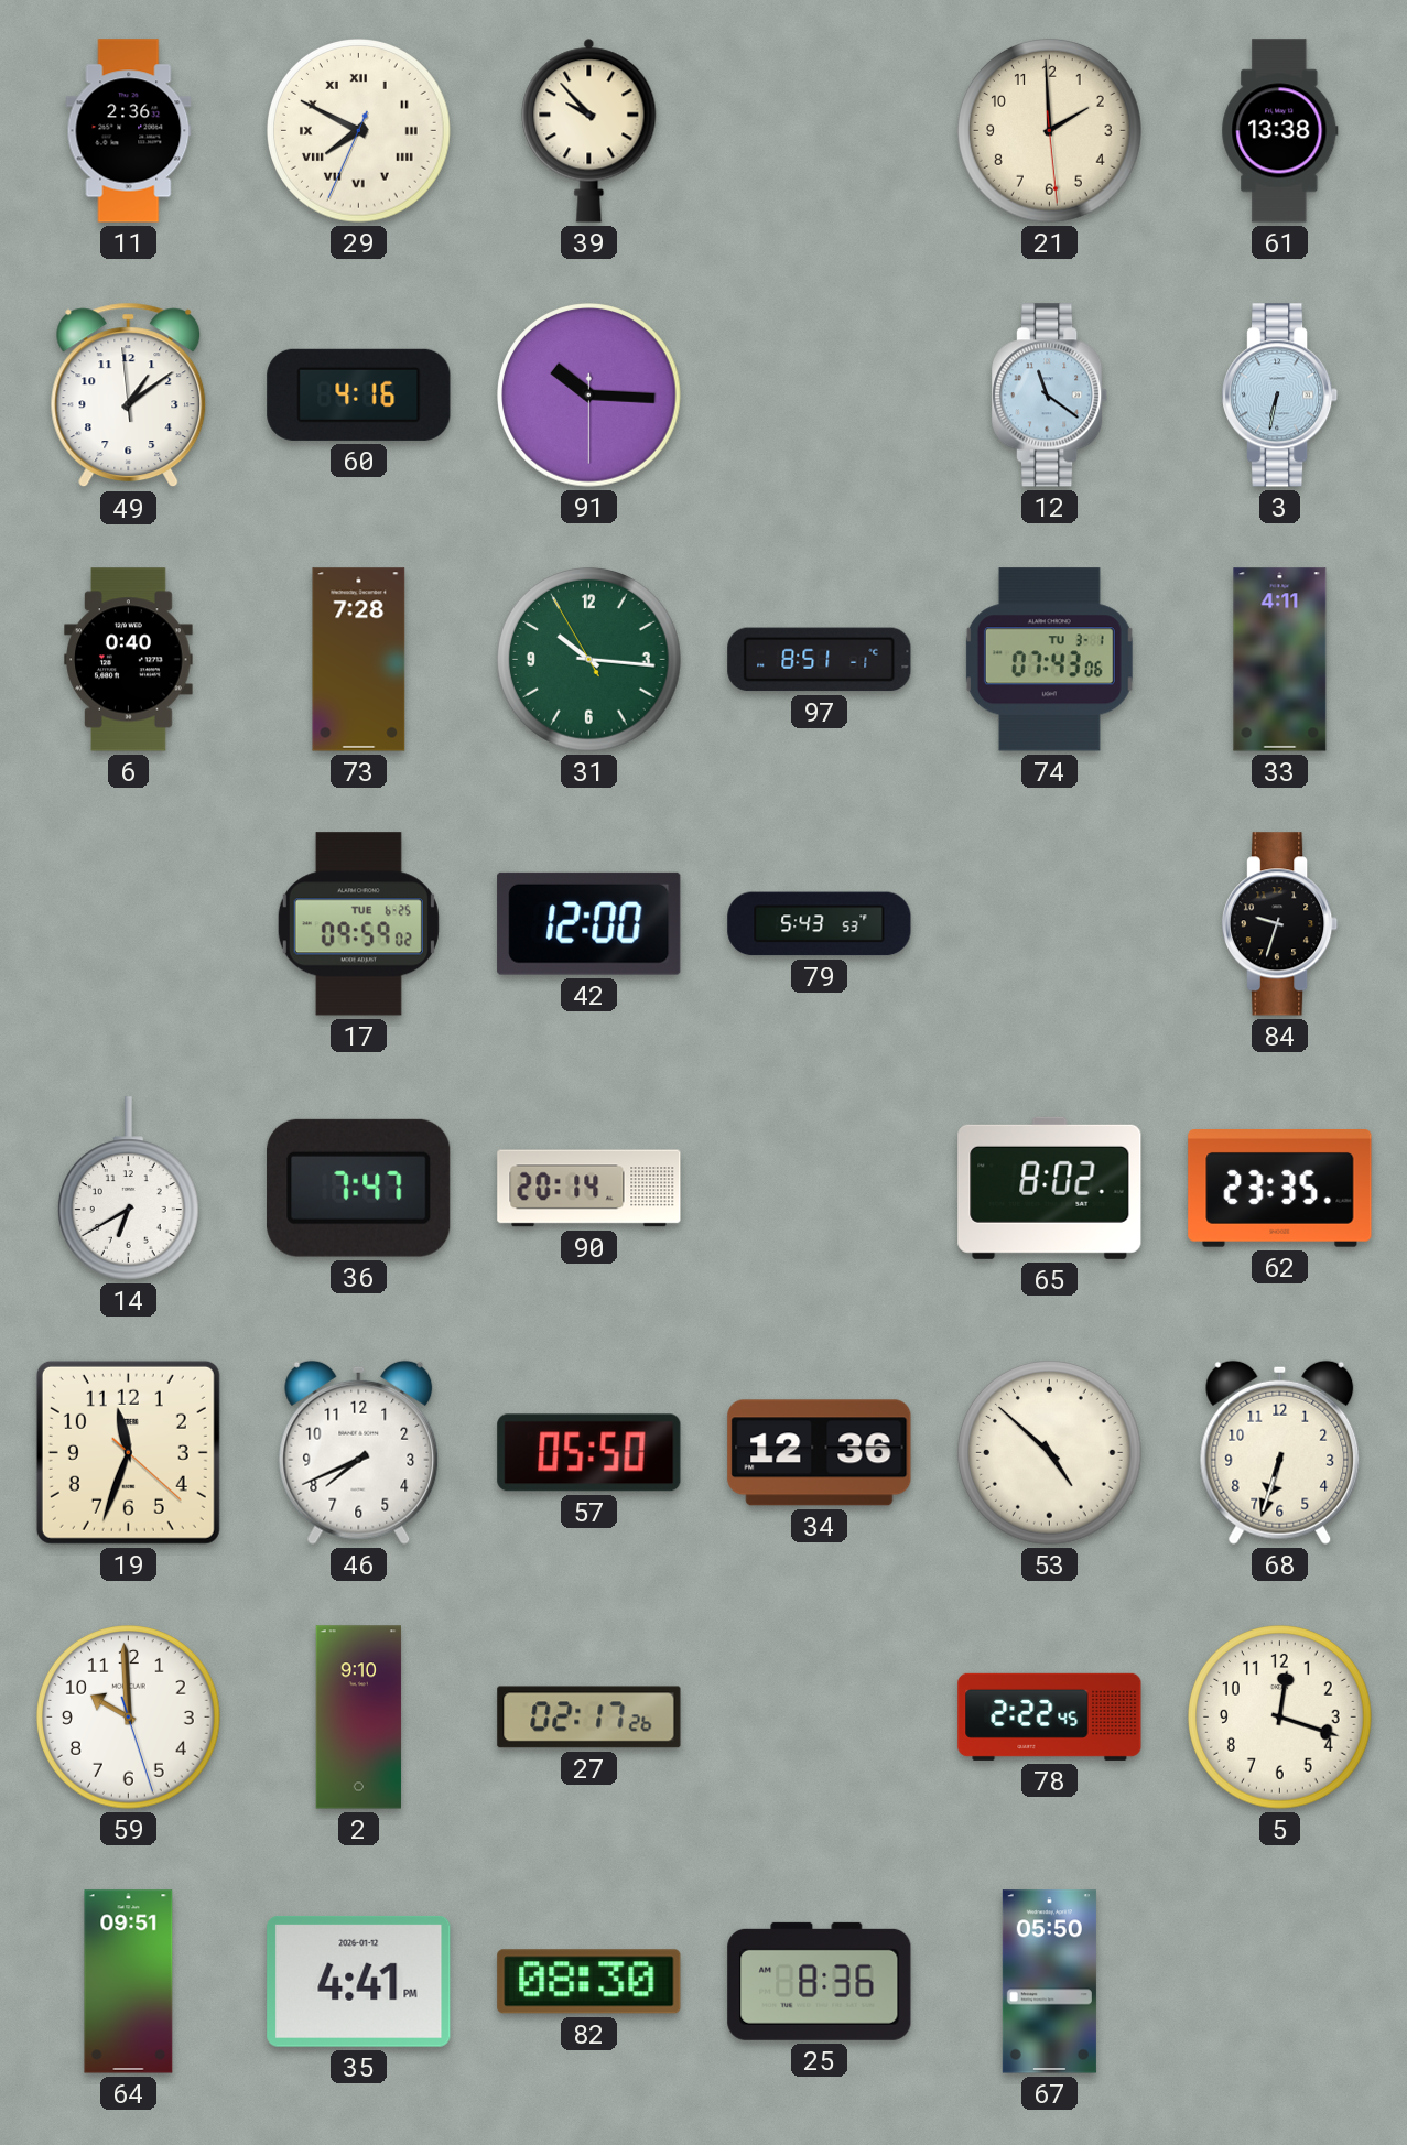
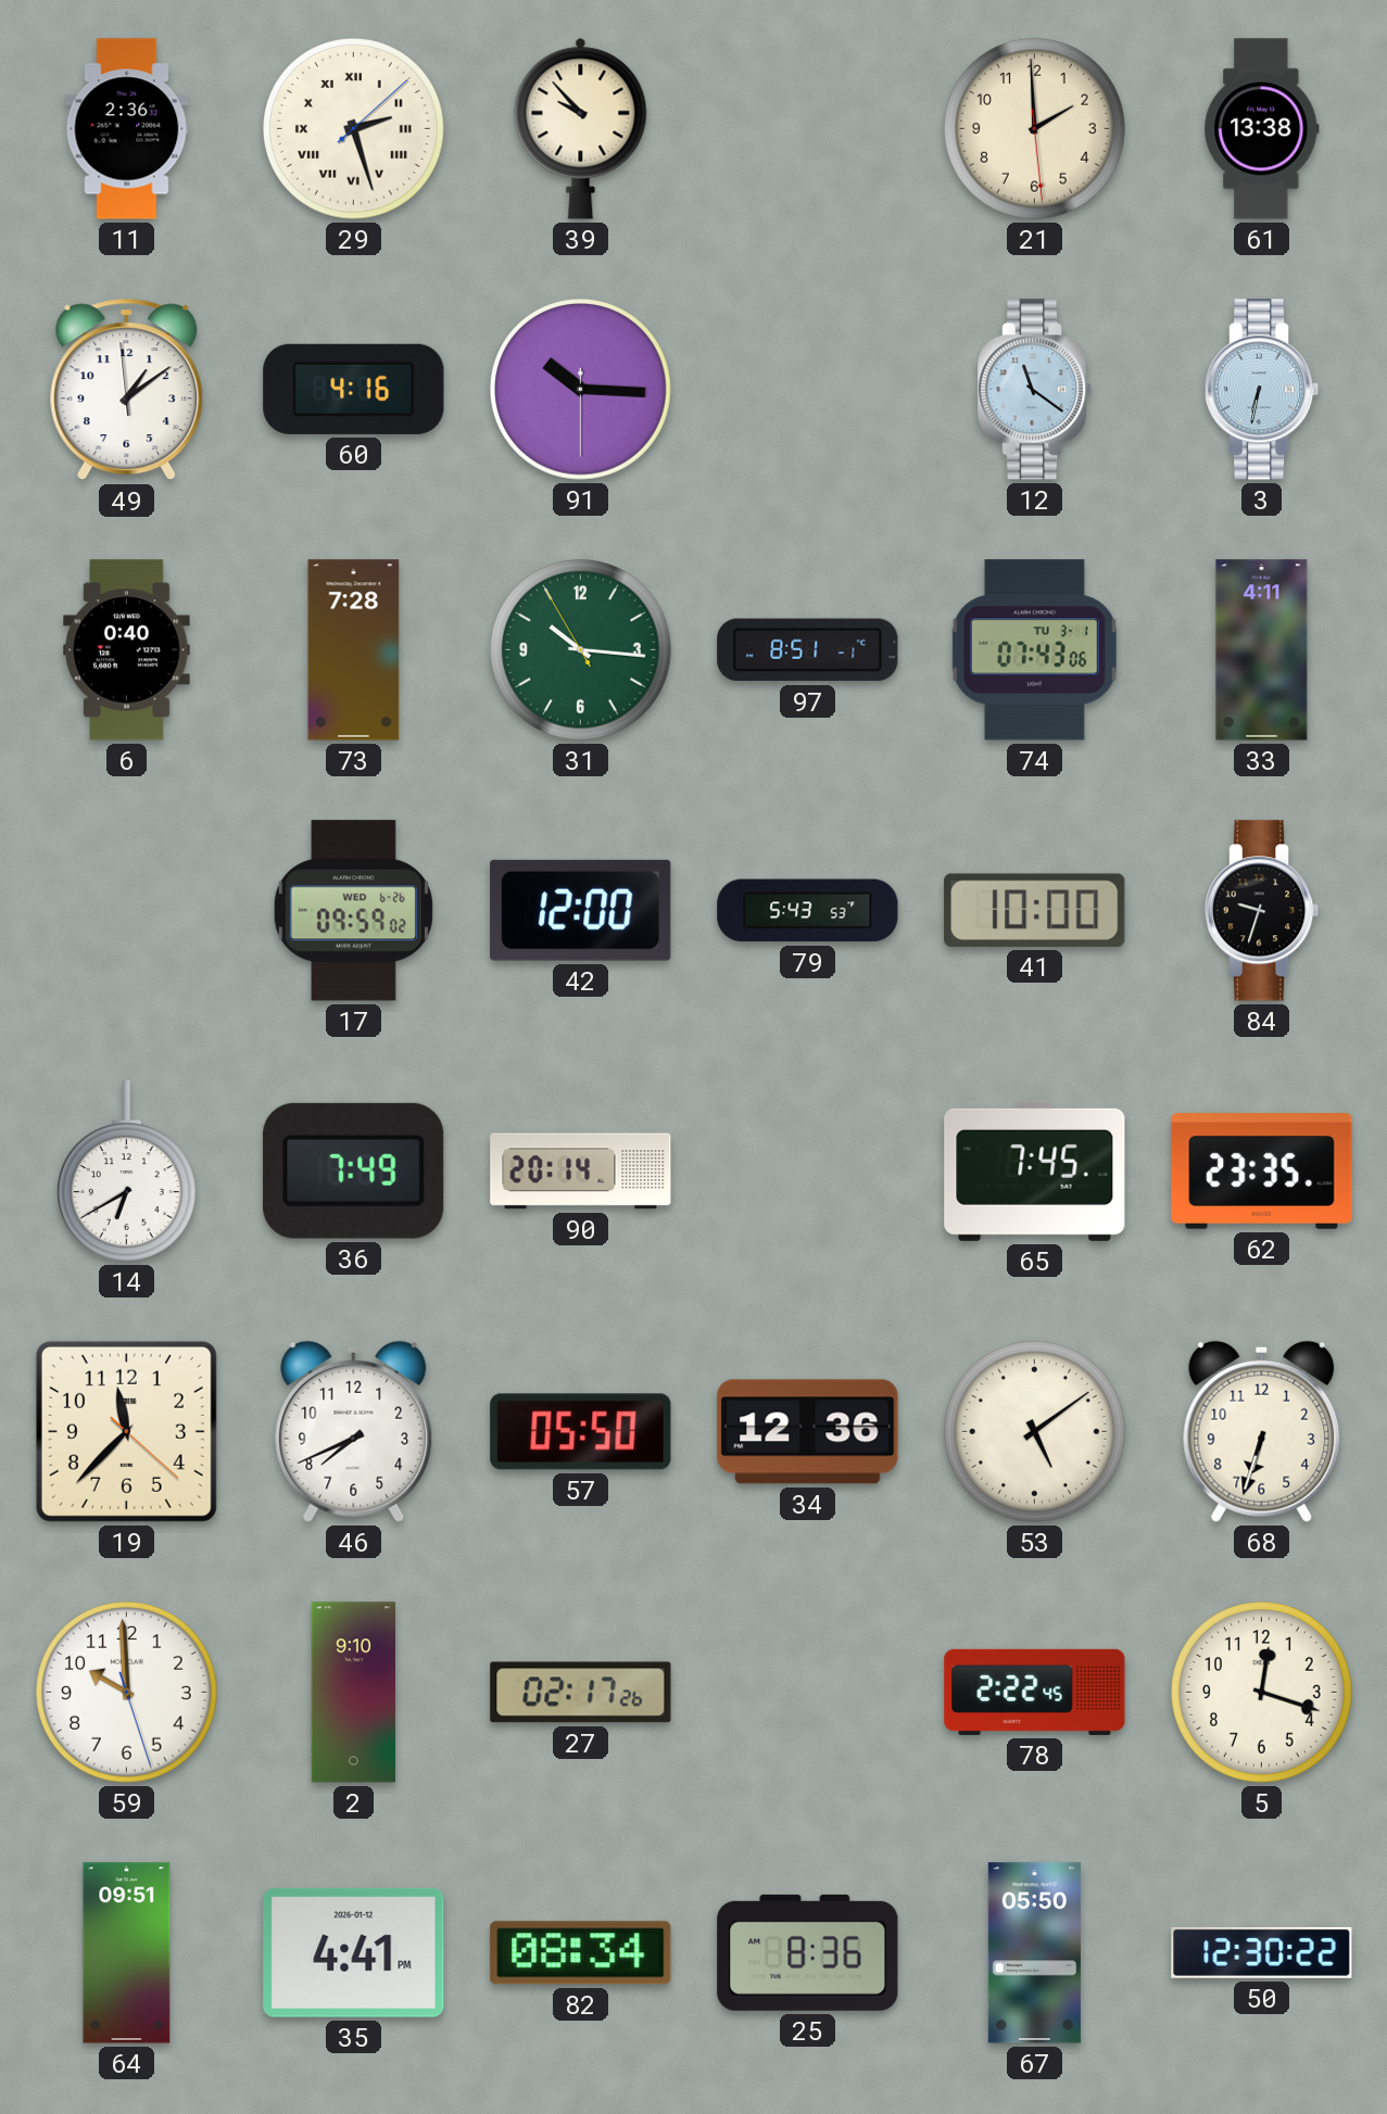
29: 7:49 -> 2:27
17 date: TUE 6-25 -> WED 6-26
41: none -> 10:00
36: 7:47 -> 7:49
65: 8:02 -> 7:45
19: 11:33 -> 11:37
53: 4:52 -> 5:09
82: 08:30 -> 08:34
50: none -> 12:30
